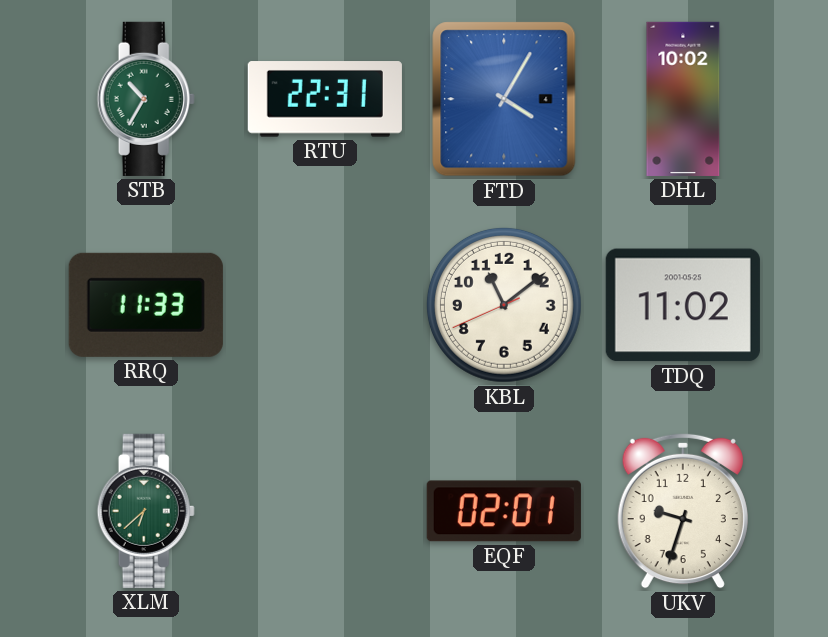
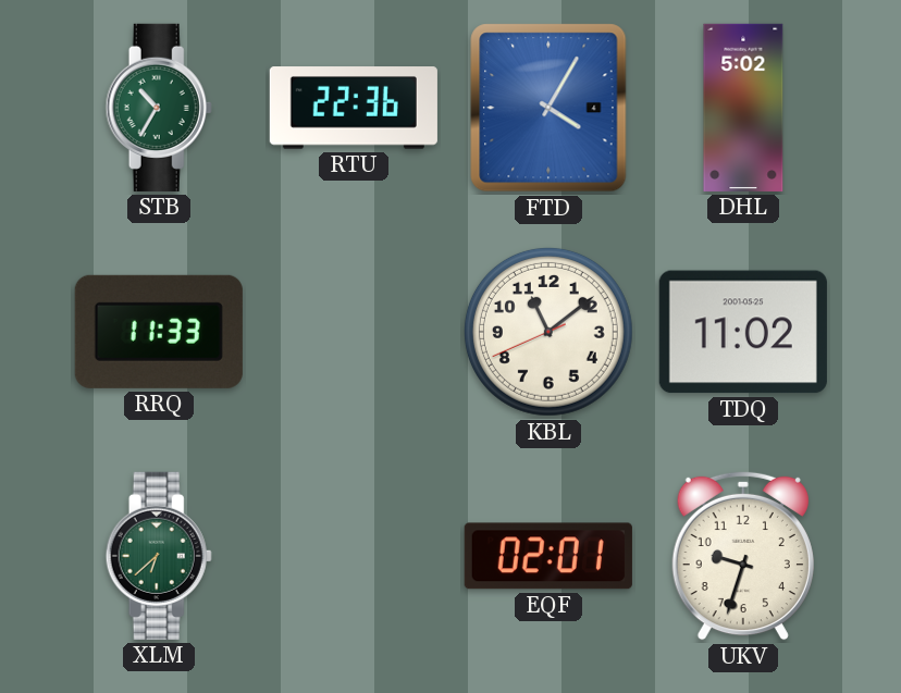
RTU: 22:31 -> 22:36
DHL: 10:02 -> 5:02
